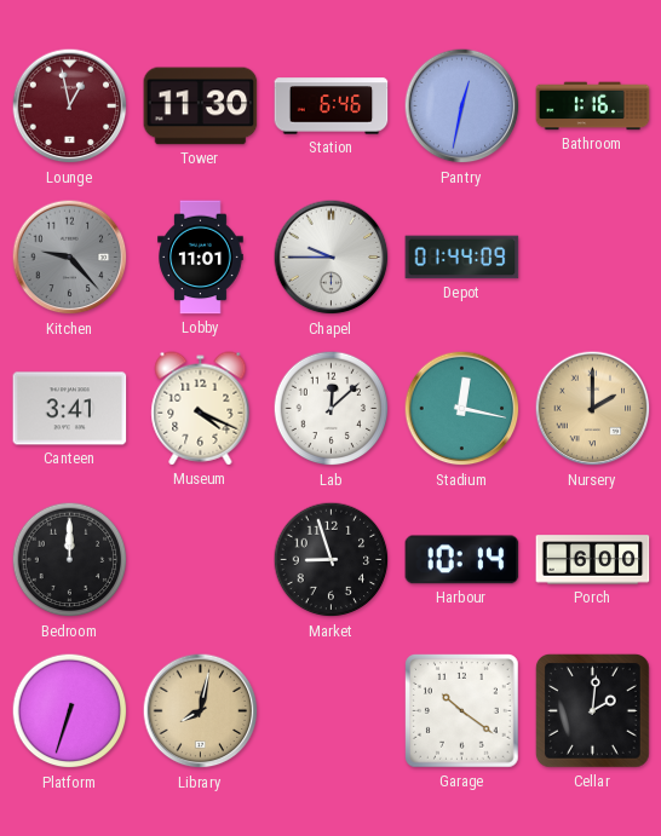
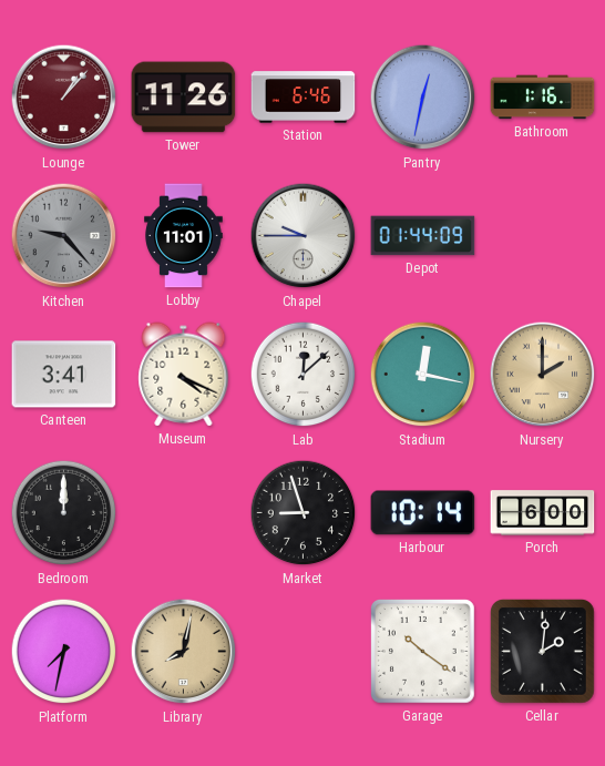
Lounge: 12:58 -> 1:07
Tower: 11:30 -> 11:26
Platform: 6:33 -> 7:32
